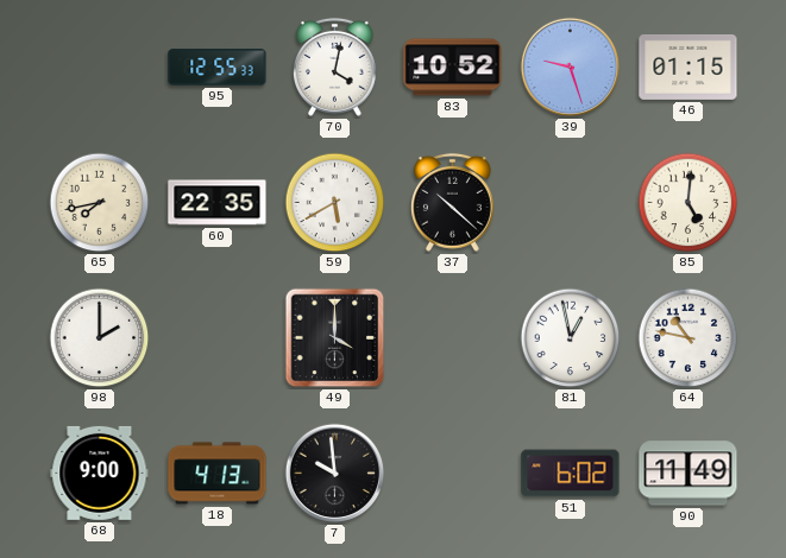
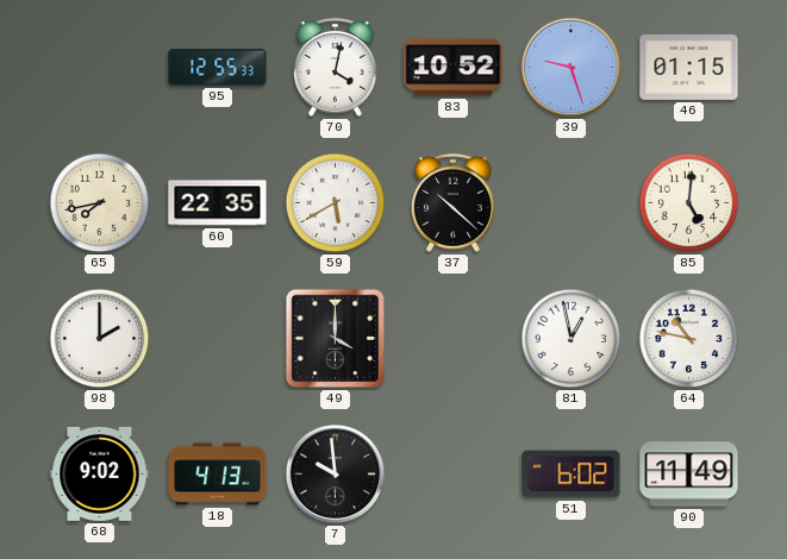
68: 9:00 -> 9:02
